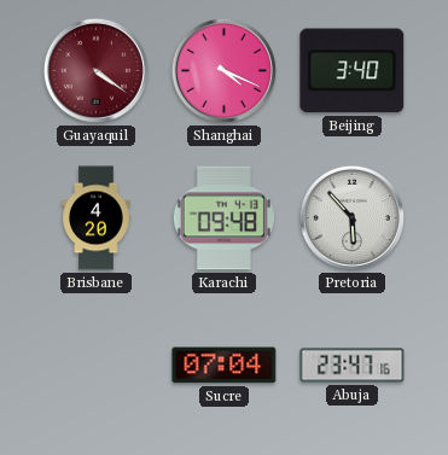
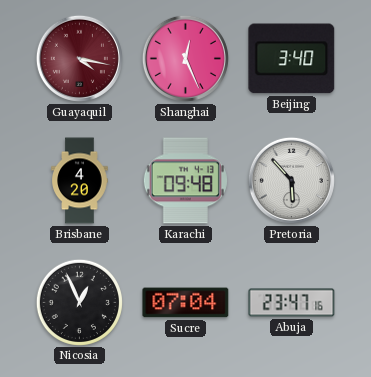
Guayaquil: 4:21 -> 4:17
Shanghai: 4:19 -> 12:26
Nicosia: none -> 12:56
